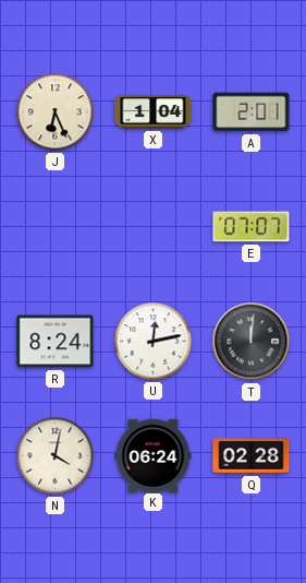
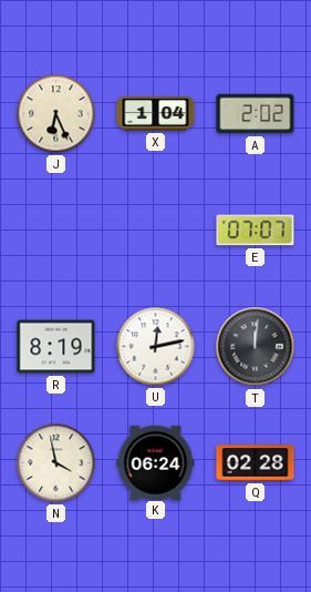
A: 2:01 -> 2:02
R: 8:24 -> 8:19
N: 4:02 -> 3:58
